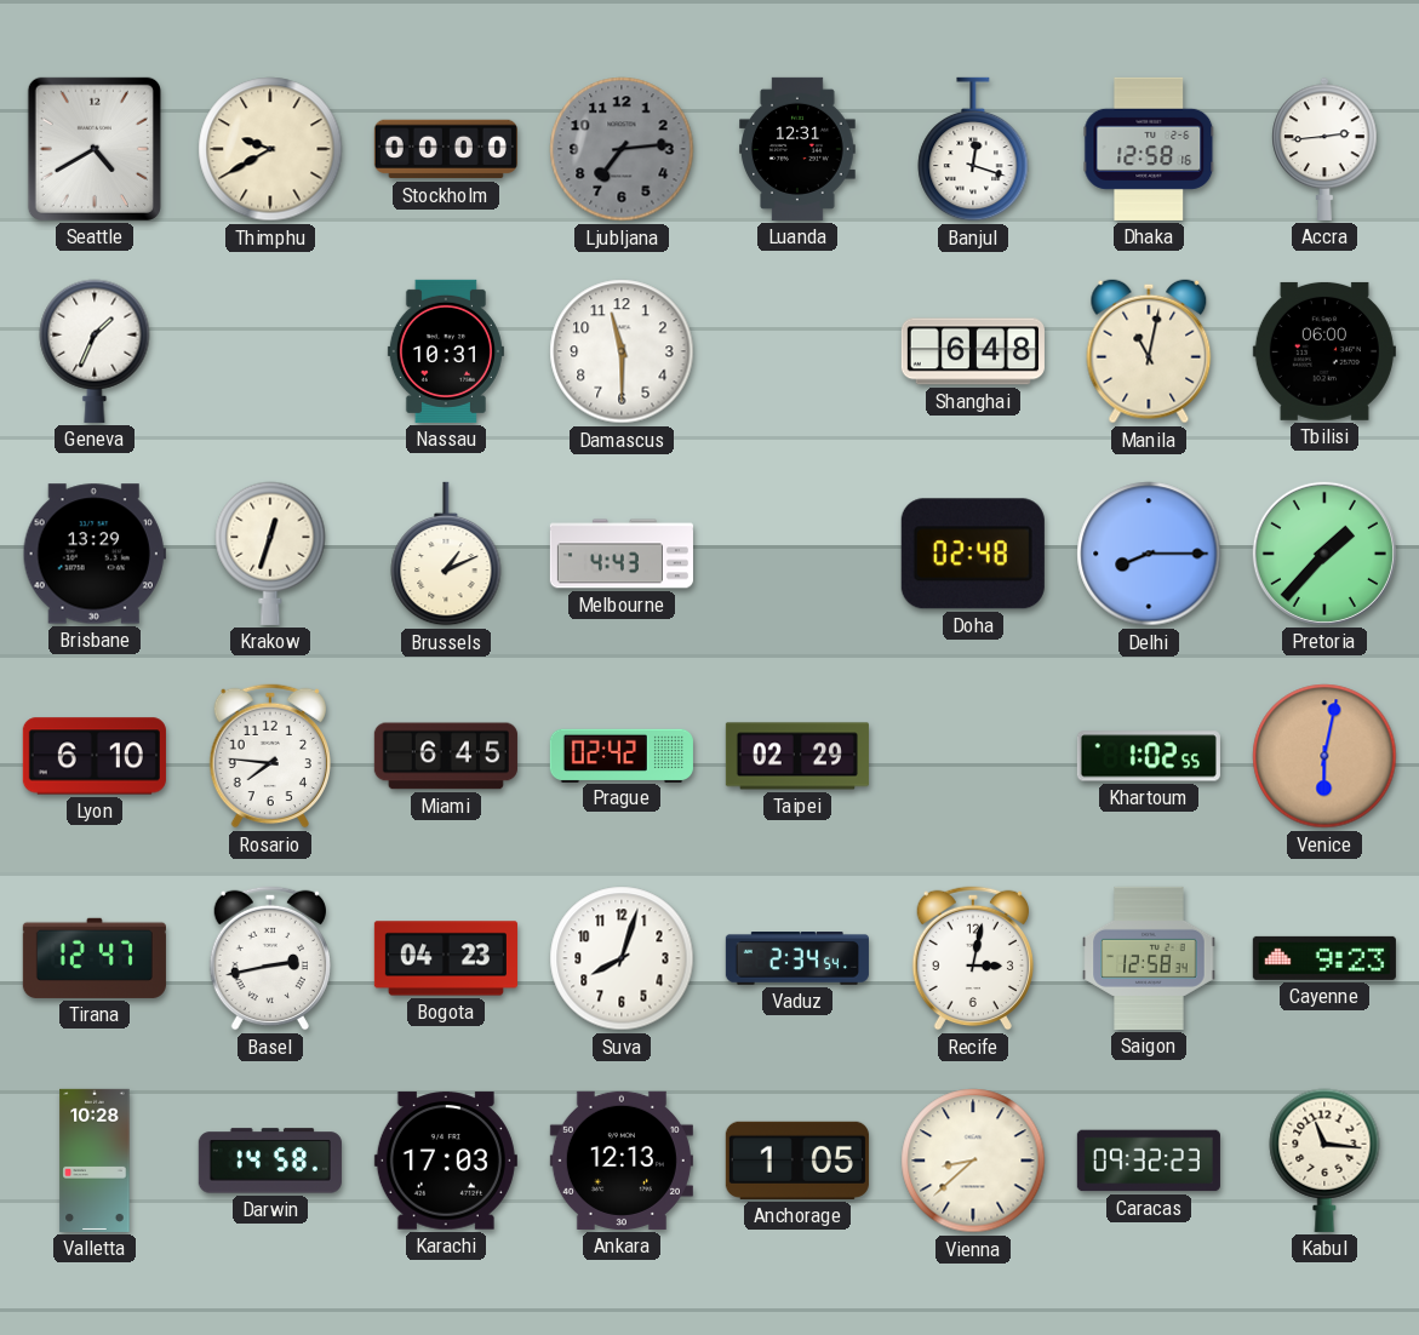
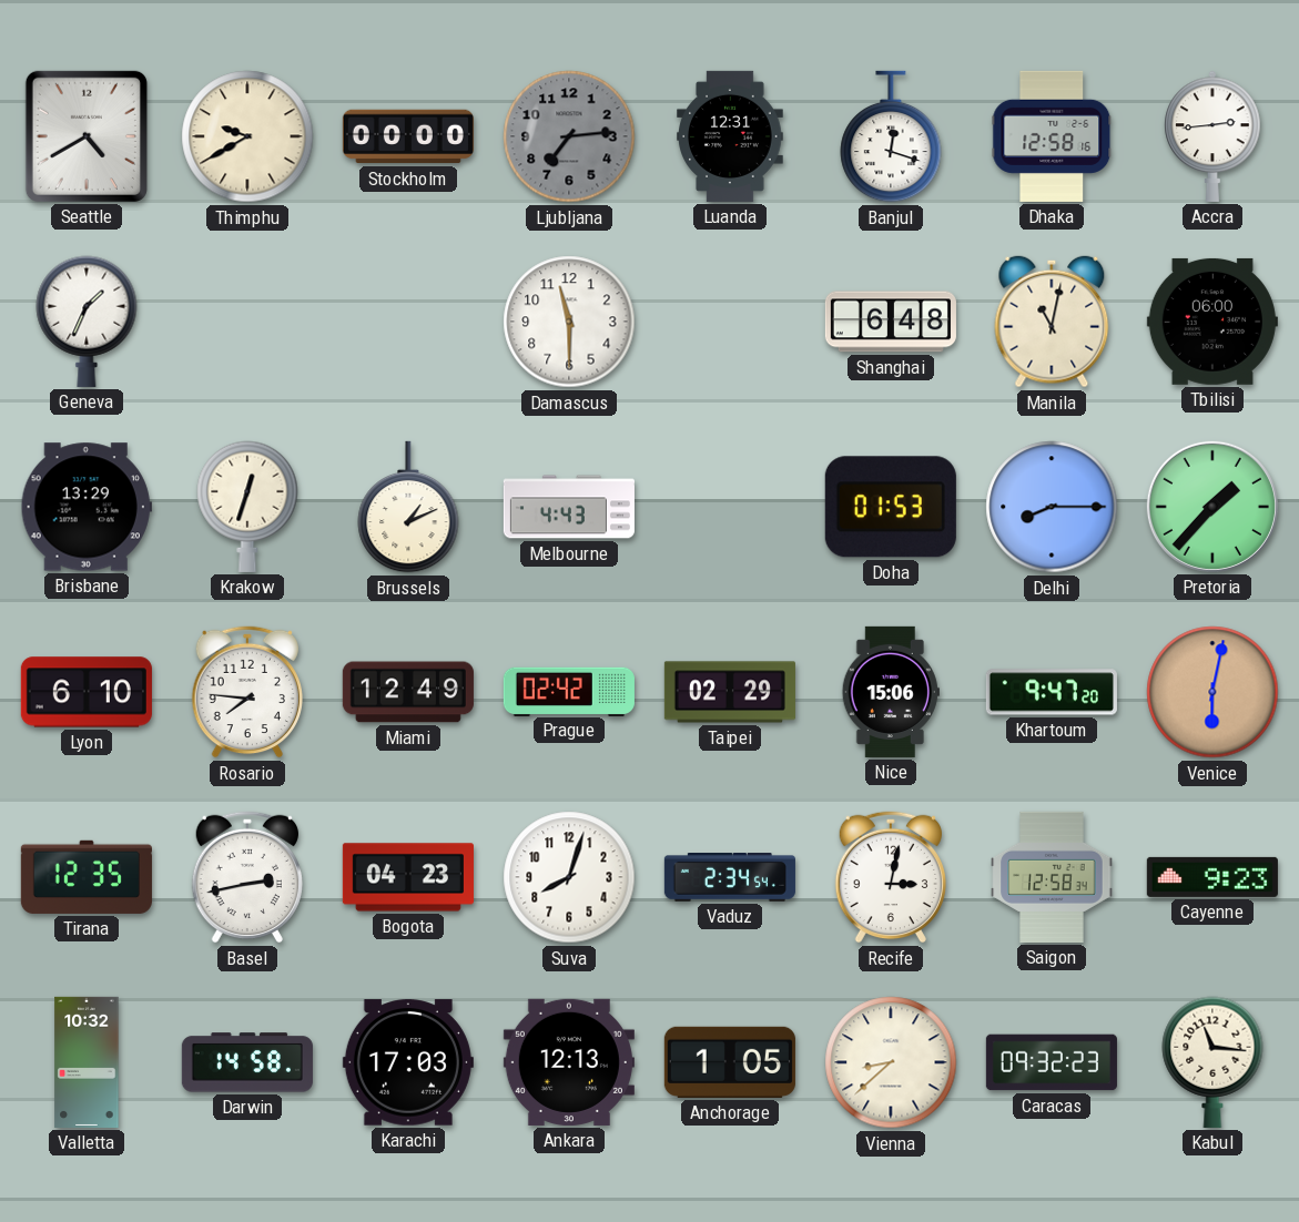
Nassau: 10:31 -> none
Doha: 02:48 -> 01:53
Miami: 6:45 -> 12:49
Nice: none -> 15:06
Khartoum: 1:02 -> 9:47
Tirana: 12:47 -> 12:35
Valletta: 10:28 -> 10:32
